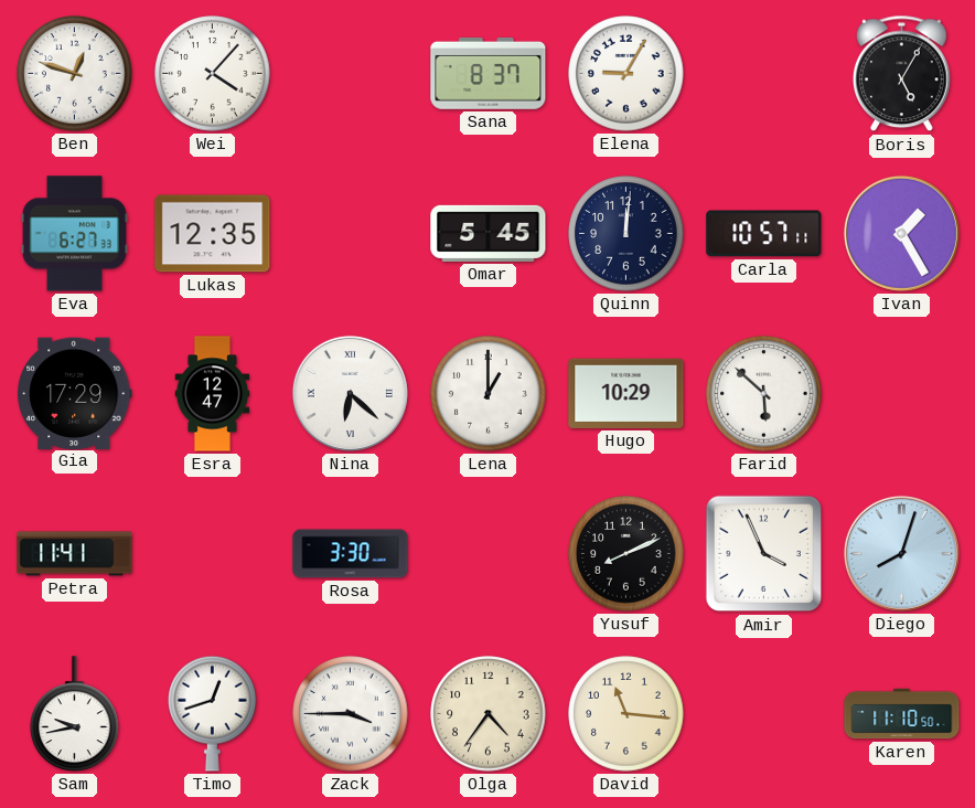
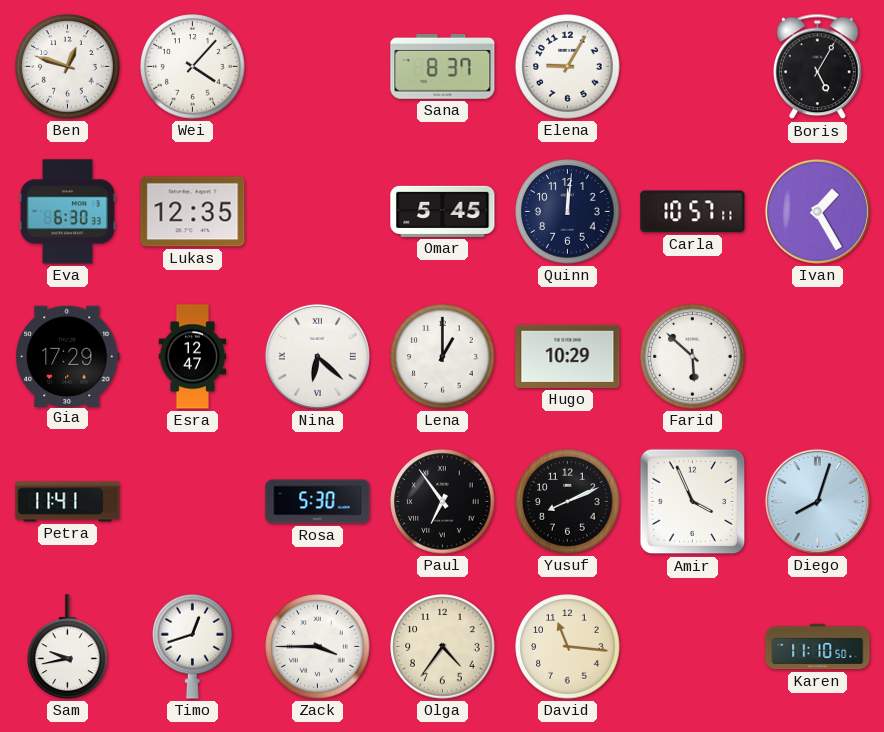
Eva: 6:27 -> 6:30
Rosa: 3:30 -> 5:30
Paul: none -> 6:54
